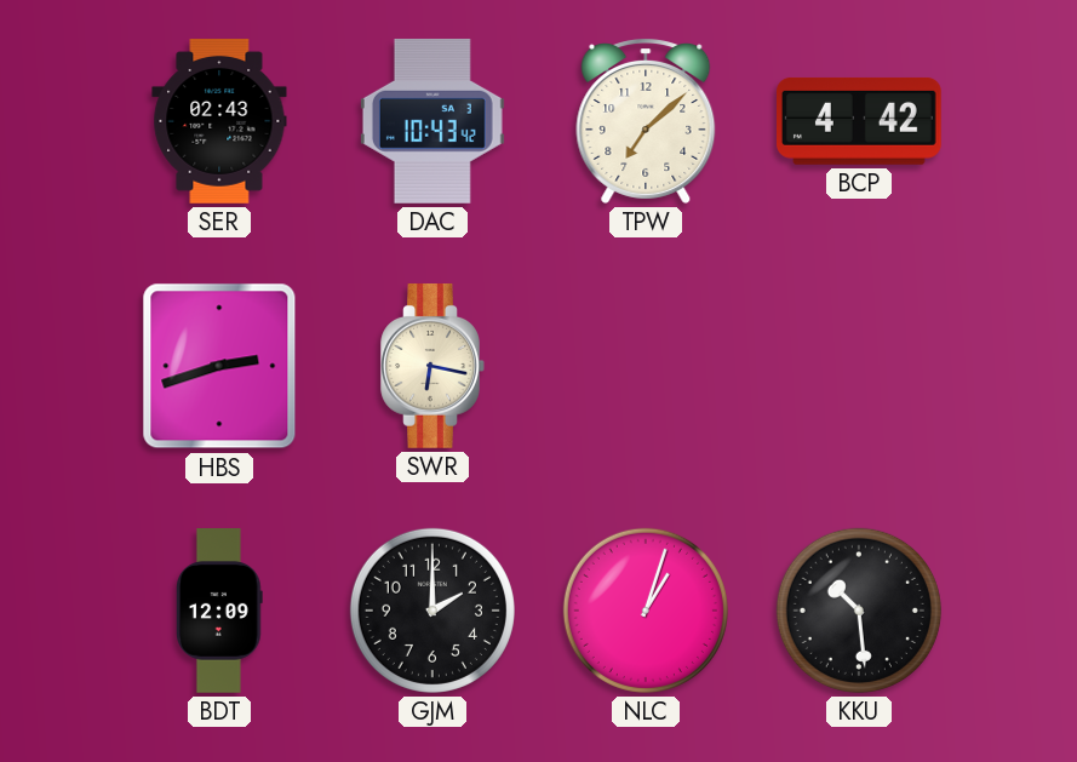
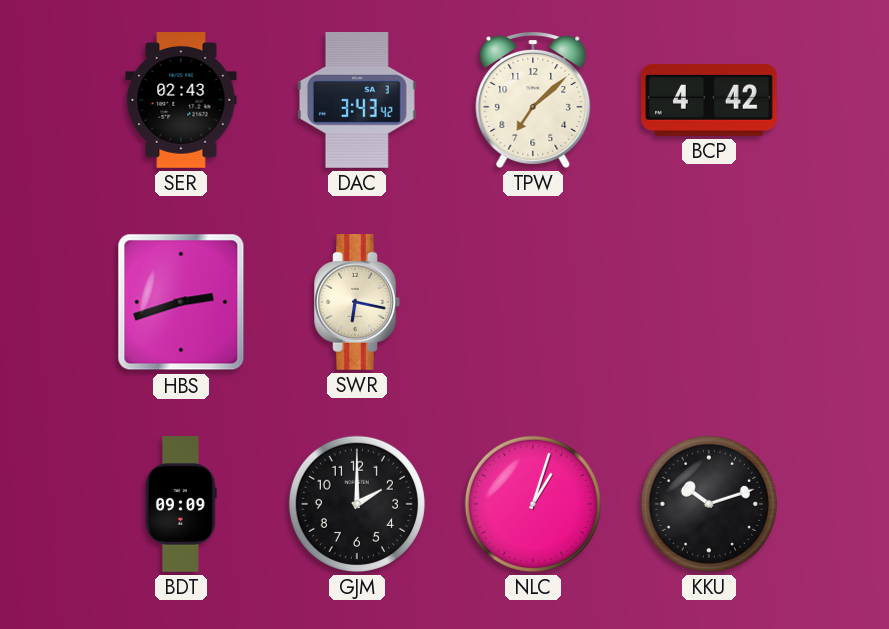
DAC: 10:43 -> 3:43
BDT: 12:09 -> 09:09
KKU: 10:29 -> 10:12
